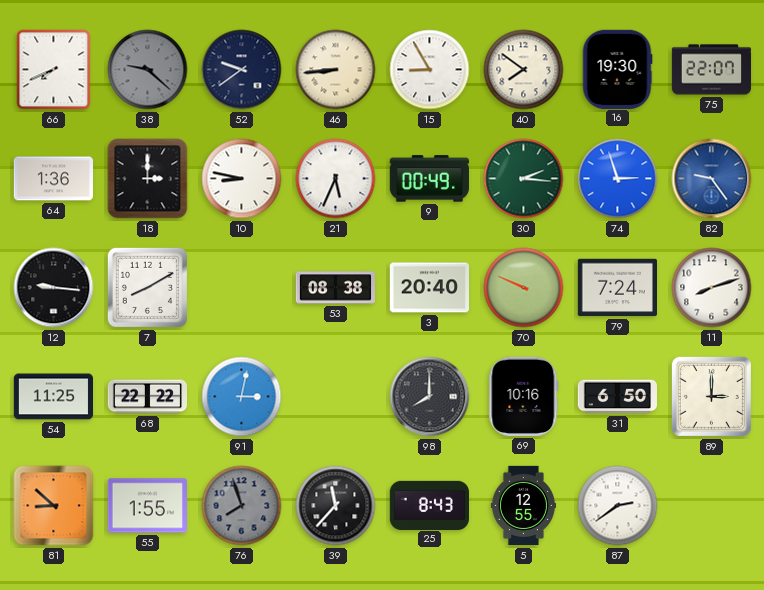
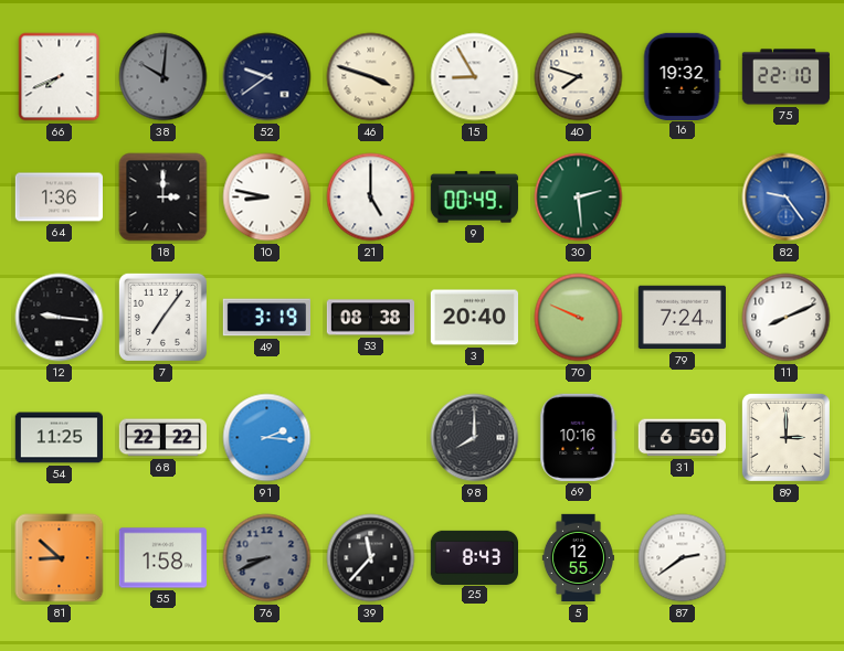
38: 9:22 -> 10:01
46: 8:44 -> 3:48
40: 7:51 -> 7:48
16: 19:30 -> 19:32
75: 22:07 -> 22:10
21: 5:34 -> 5:00
30: 2:16 -> 2:29
74: 2:57 -> none
7: 8:10 -> 7:06
49: none -> 3:19
11: 8:12 -> 8:11
91: 3:02 -> 2:16
55: 1:55 -> 1:58
76: 7:57 -> 8:41
